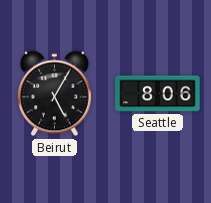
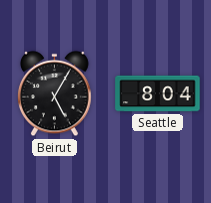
Seattle: 8:06 -> 8:04
